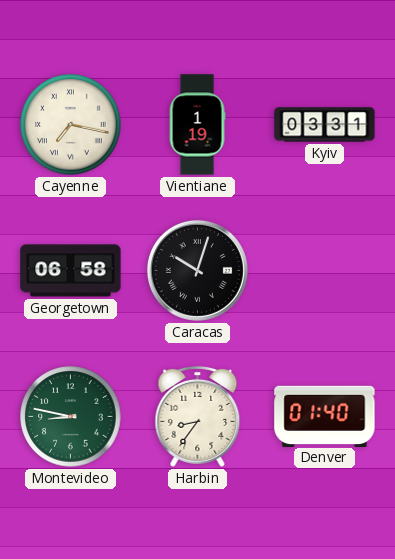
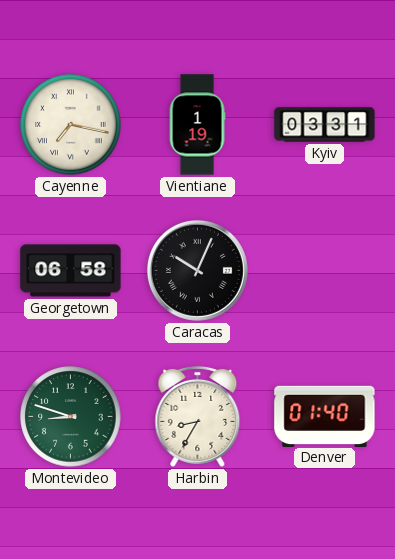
Caracas: 10:03 -> 10:04
Montevideo: 8:47 -> 8:48
Harbin: 8:36 -> 8:35
